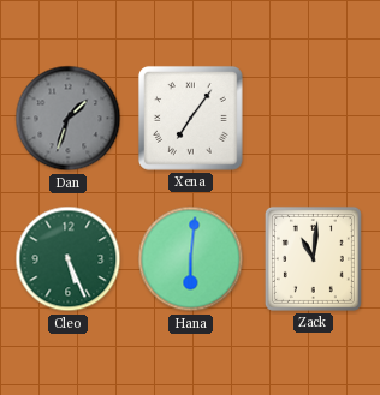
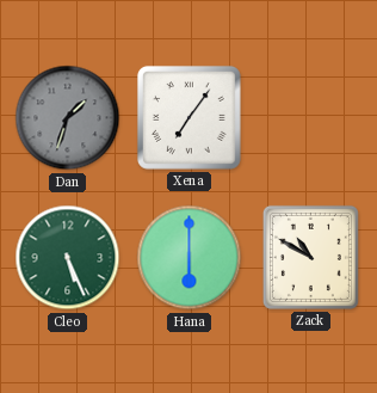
Hana: 6:01 -> 6:00
Zack: 11:01 -> 10:50
